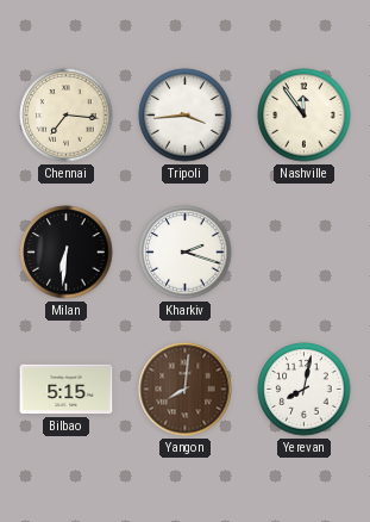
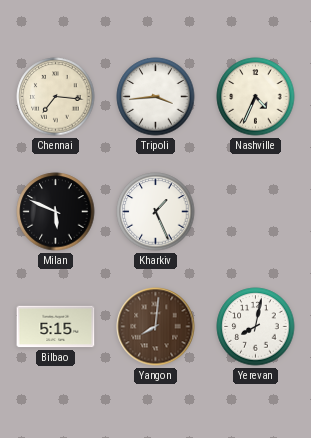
Nashville: 11:54 -> 4:34
Milan: 6:31 -> 5:49
Kharkiv: 2:18 -> 1:26
